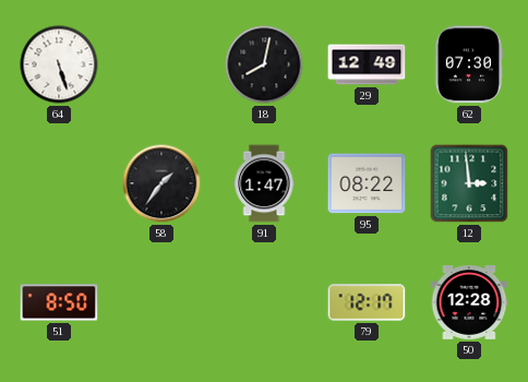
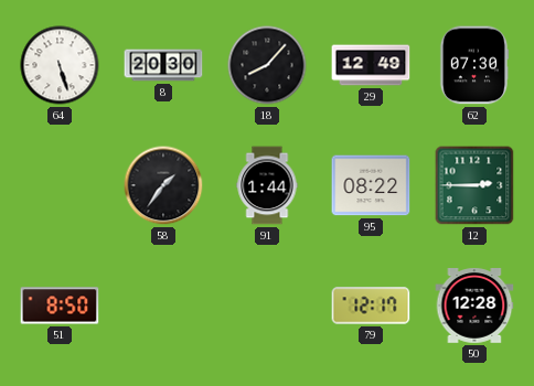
8: none -> 20:30
18: 8:02 -> 8:07
91: 1:47 -> 1:44
12: 2:59 -> 2:45
